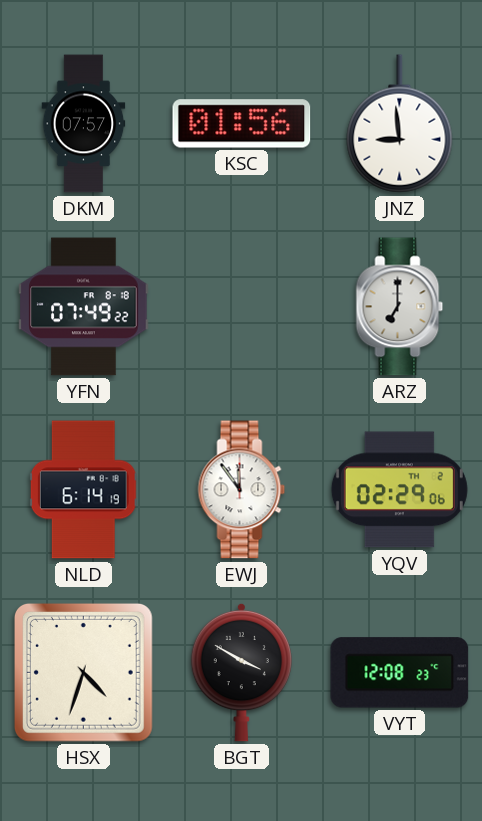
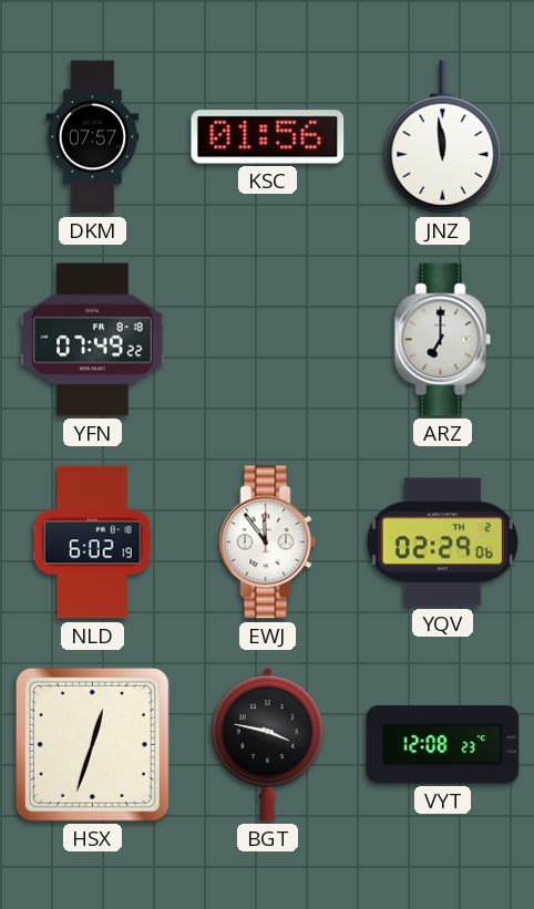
JNZ: 8:59 -> 11:59
NLD: 6:14 -> 6:02
HSX: 4:33 -> 12:33
BGT: 3:50 -> 3:47
